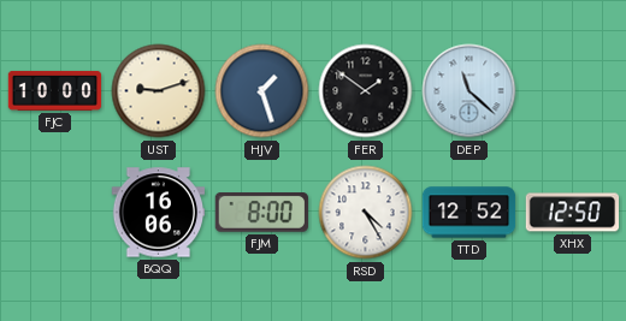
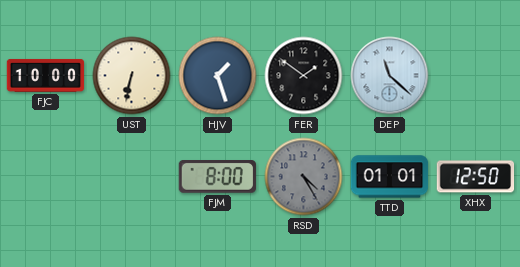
UST: 9:12 -> 6:32
BQQ: 16:06 -> none
RSD dial: white -> grey
TTD: 12:52 -> 01:01
